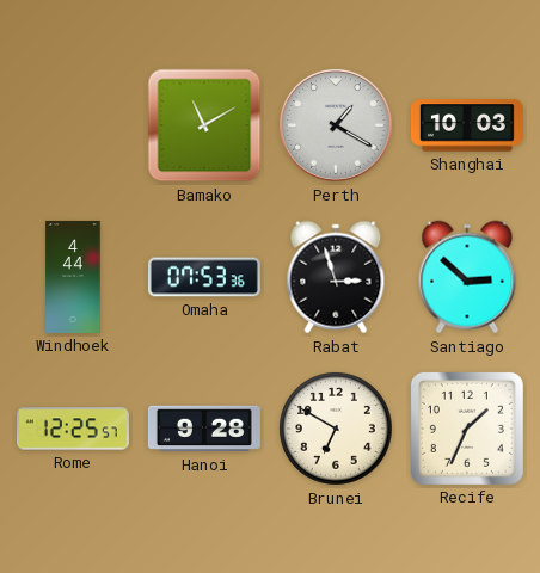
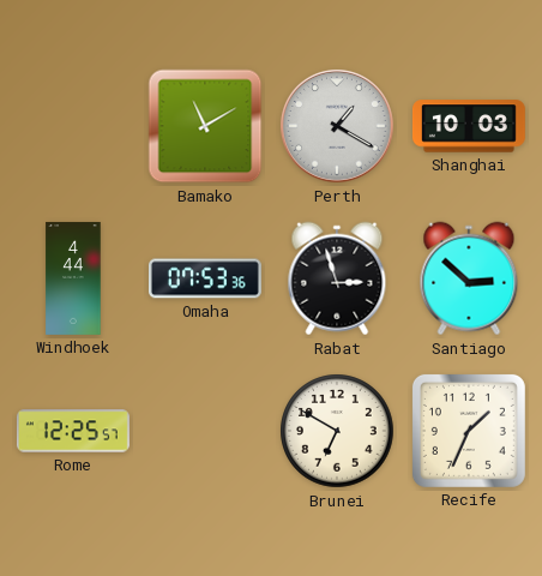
Hanoi: 9:28 -> none
